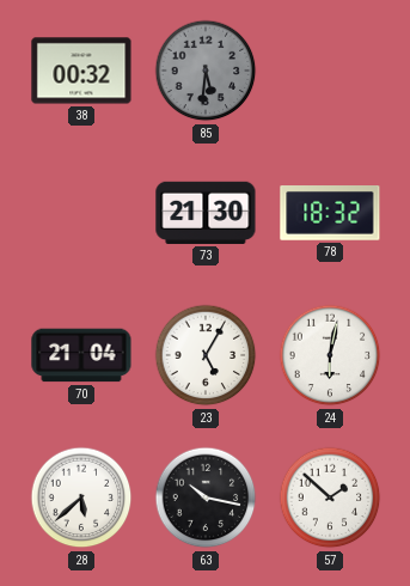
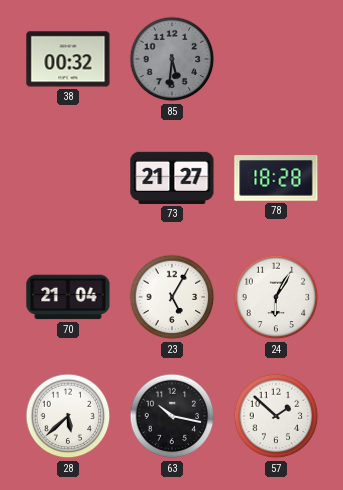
73: 21:30 -> 21:27
78: 18:32 -> 18:28
24: 6:02 -> 6:05
